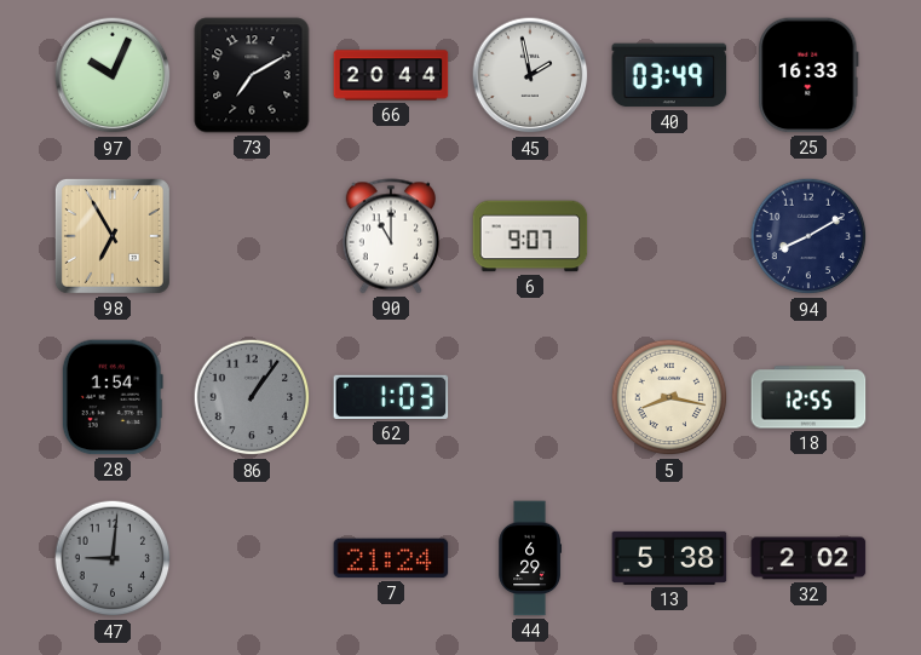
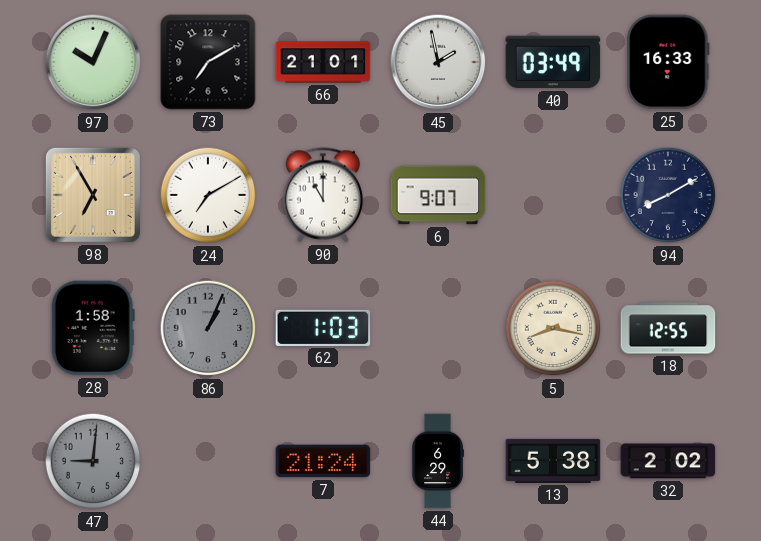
66: 20:44 -> 21:01
24: none -> 7:10
28: 1:54 -> 1:58
86: 1:06 -> 1:04
